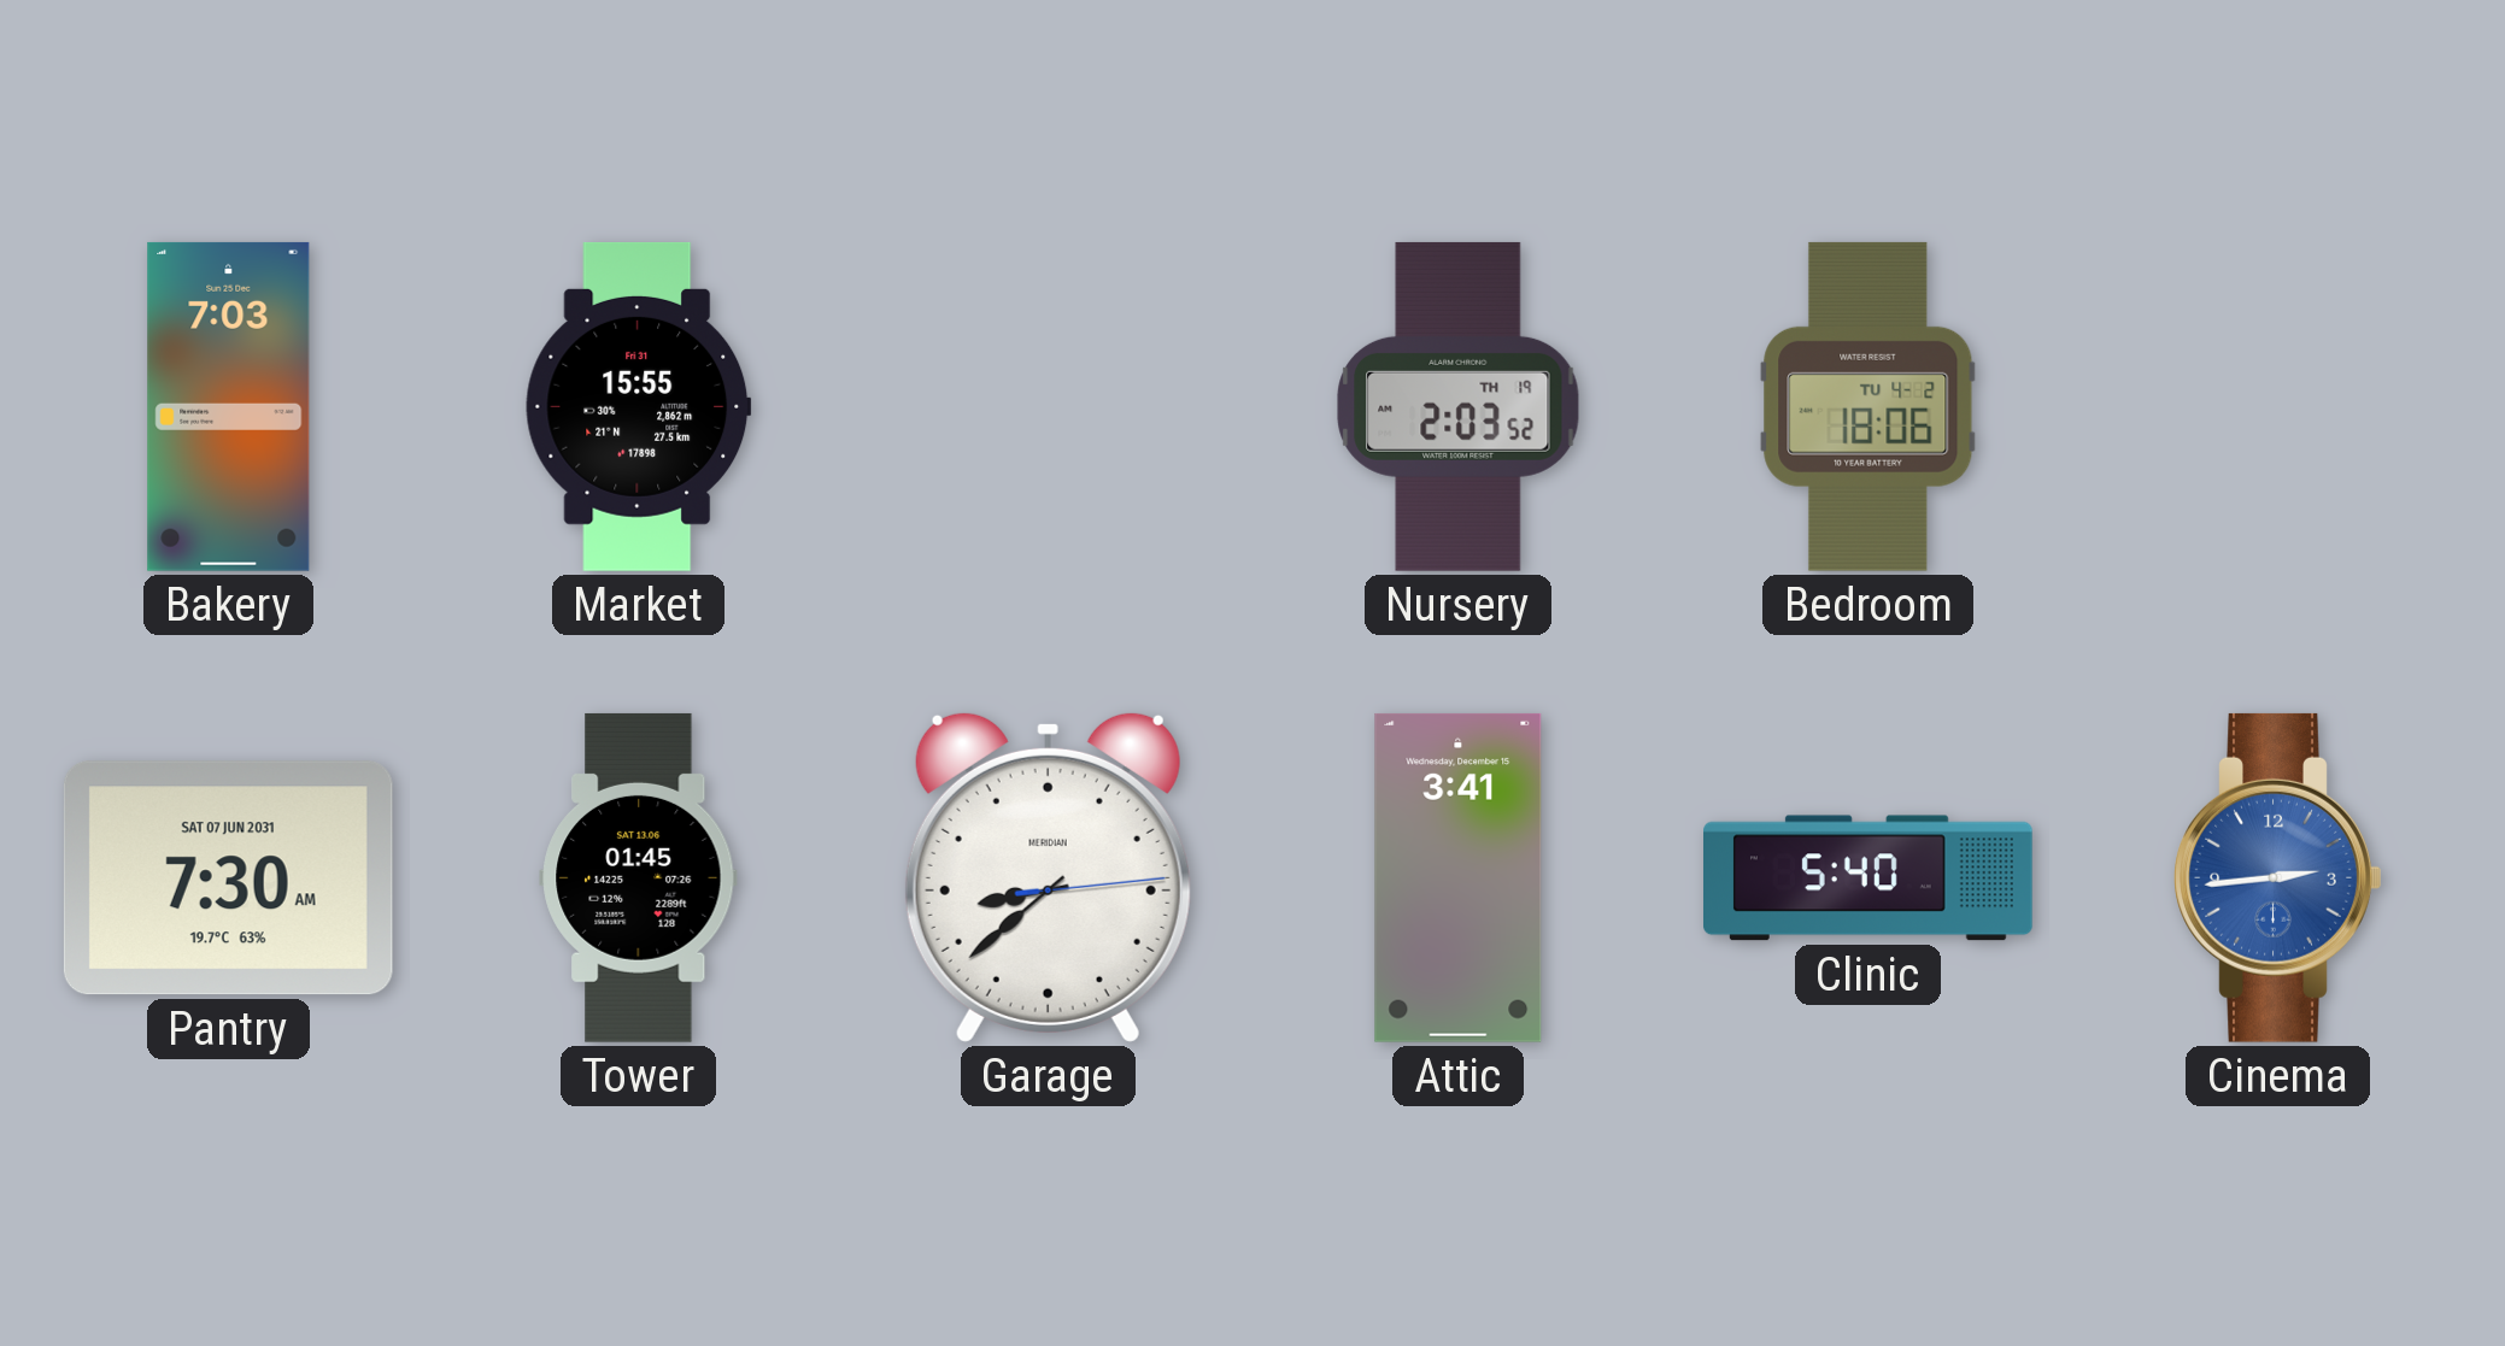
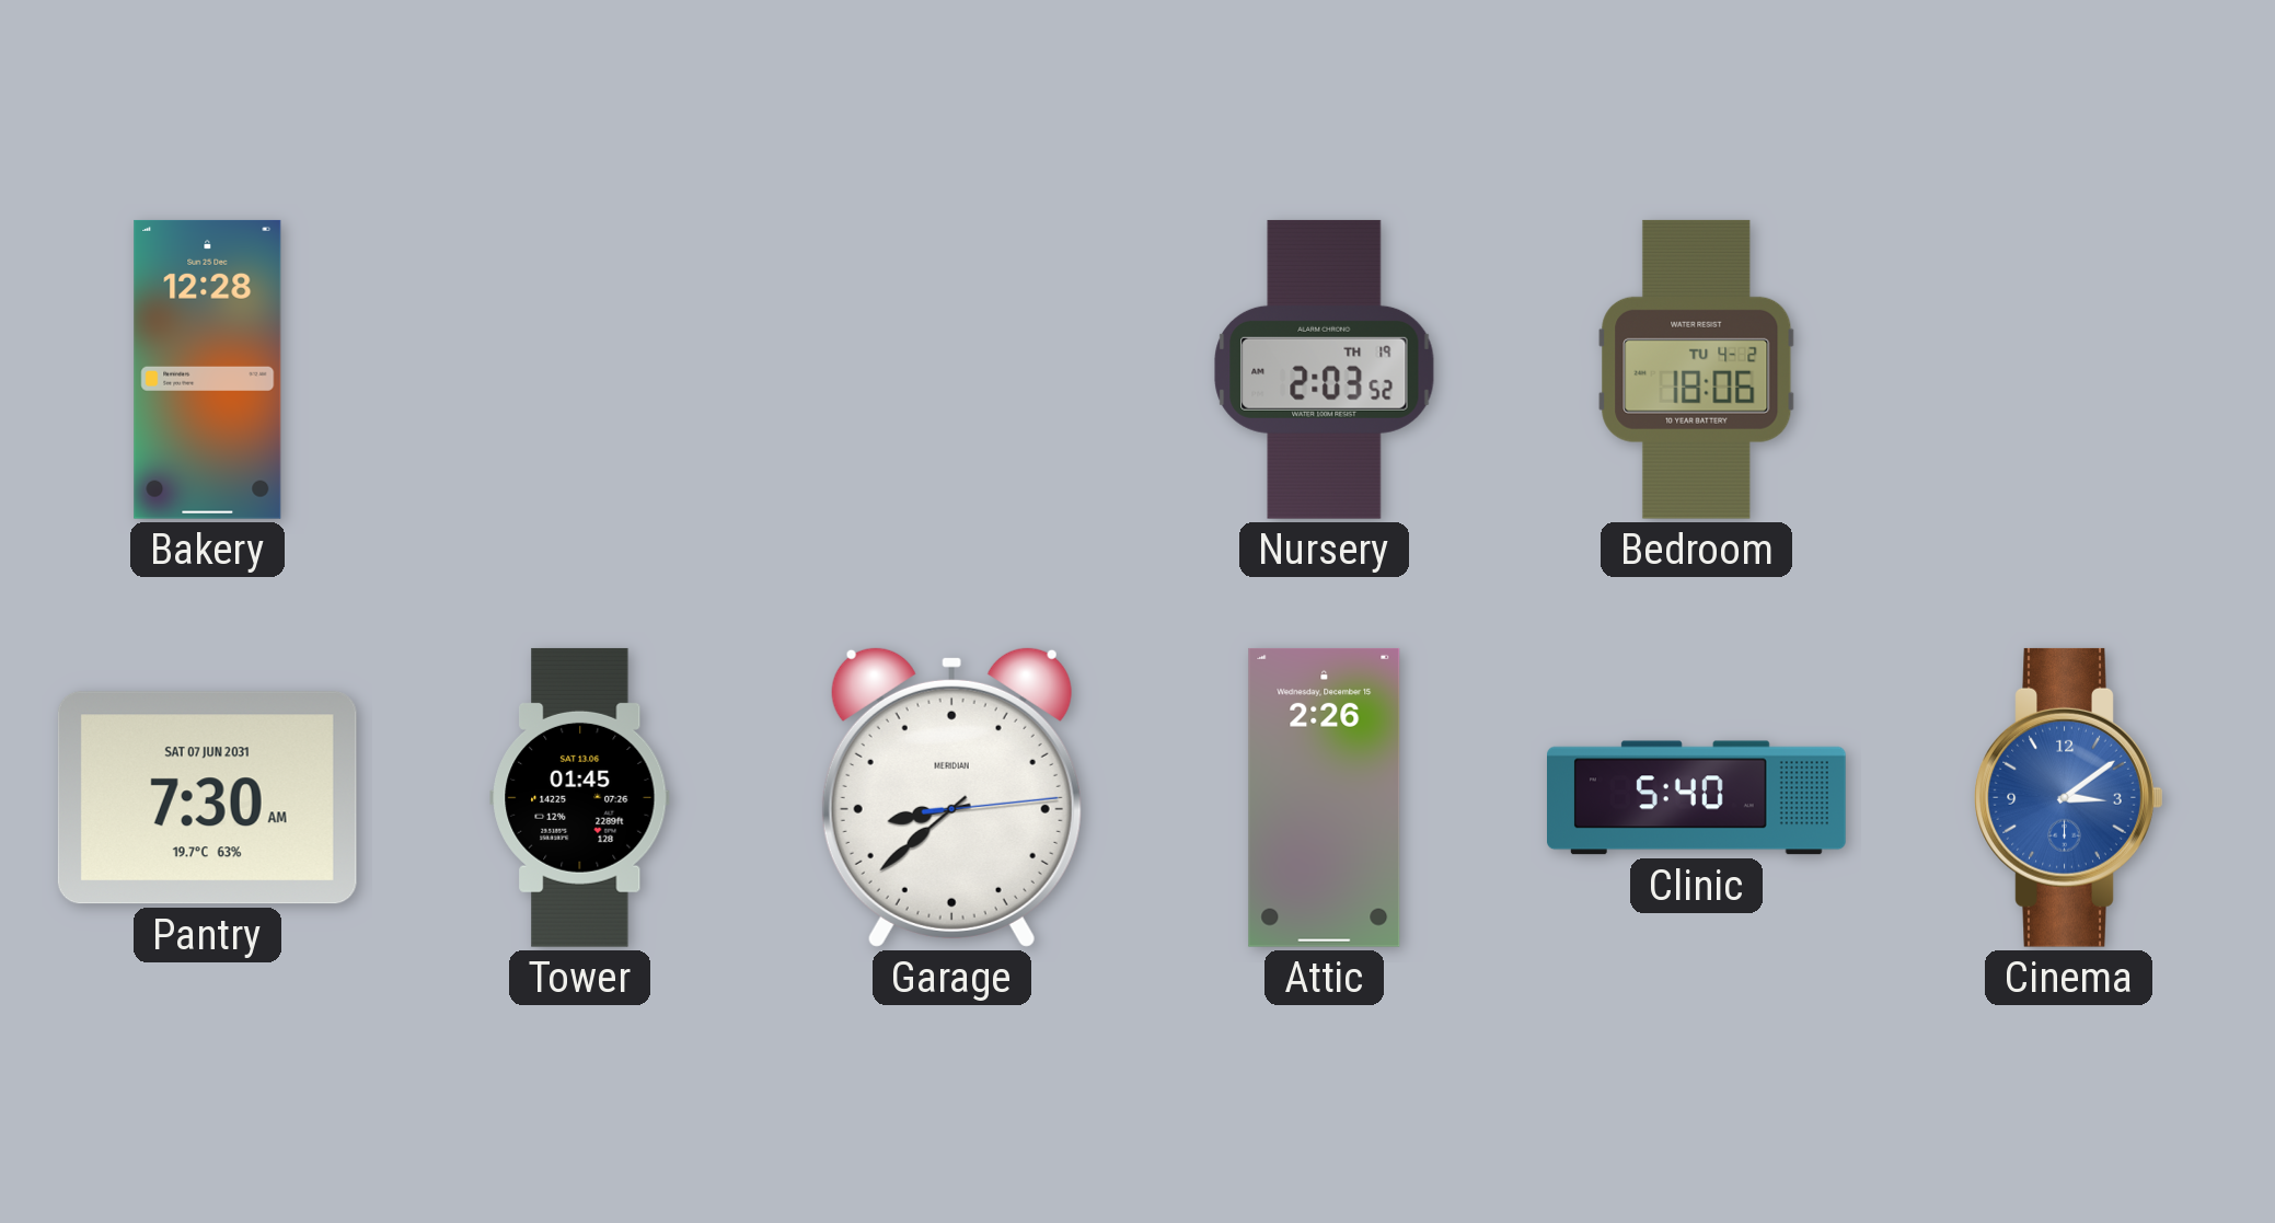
Bakery: 7:03 -> 12:28
Market: 15:55 -> none
Attic: 3:41 -> 2:26
Cinema: 2:44 -> 3:09
